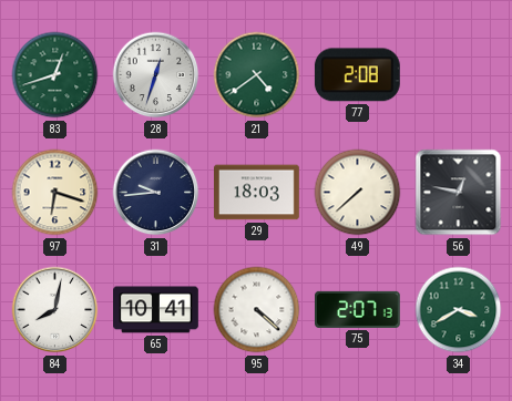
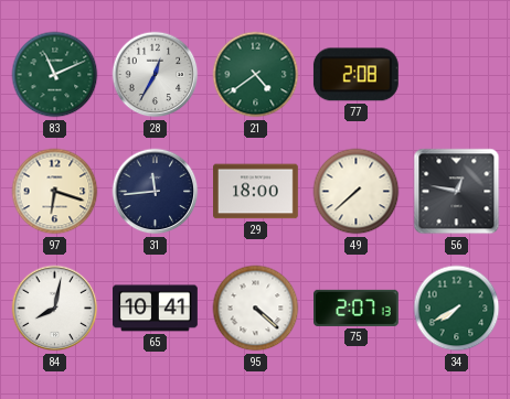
83: 12:42 -> 11:11
28: 12:33 -> 12:35
31: 9:44 -> 11:44
29: 18:03 -> 18:00
34: 3:40 -> 7:40
